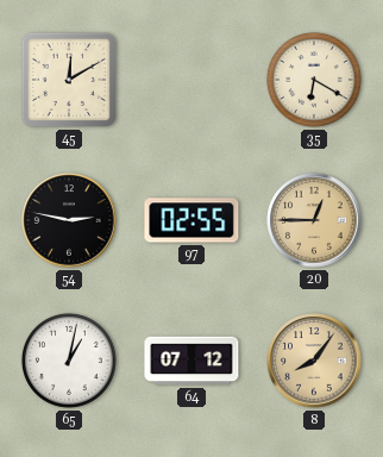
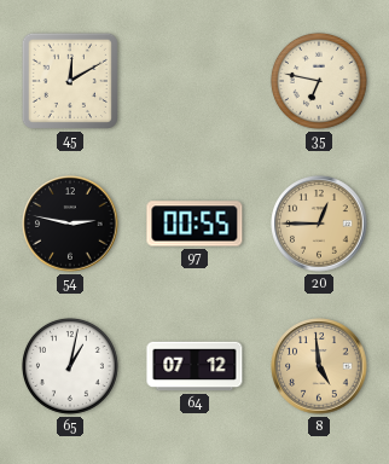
35: 6:20 -> 6:47
97: 02:55 -> 00:55
8: 8:06 -> 4:59
